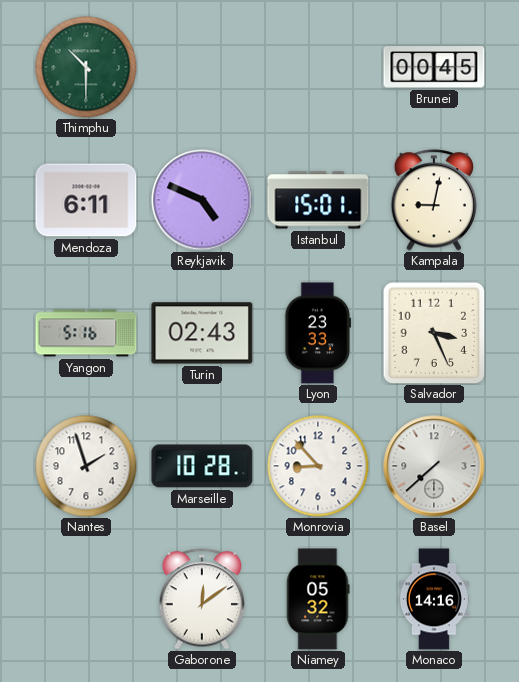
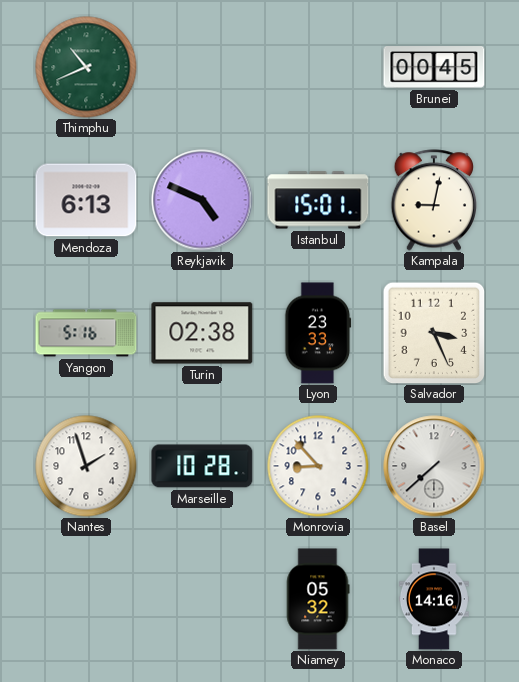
Thimphu: 10:30 -> 10:41
Mendoza: 6:11 -> 6:13
Turin: 02:43 -> 02:38
Gaborone: 12:09 -> none
